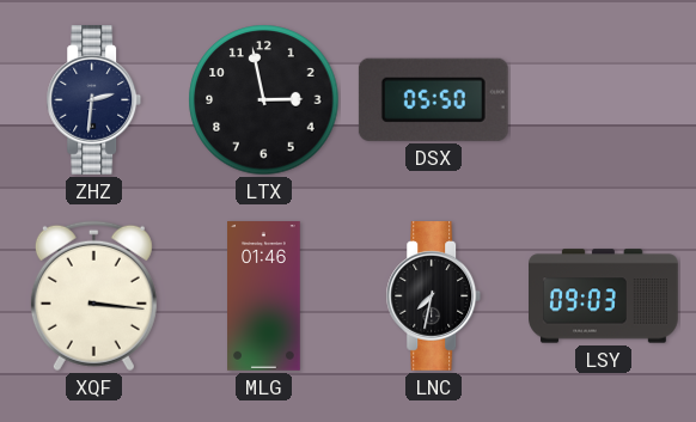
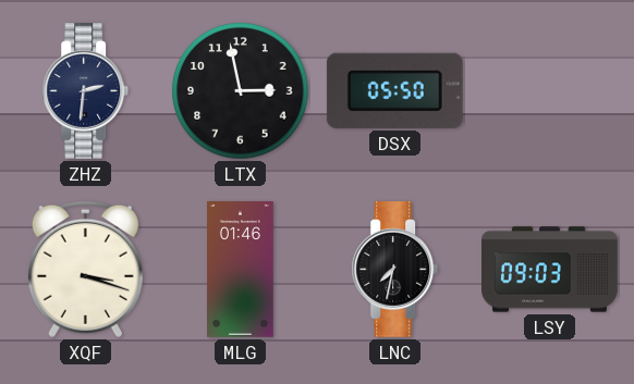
XQF: 3:16 -> 3:18
